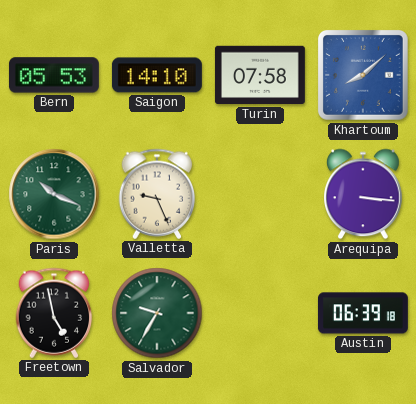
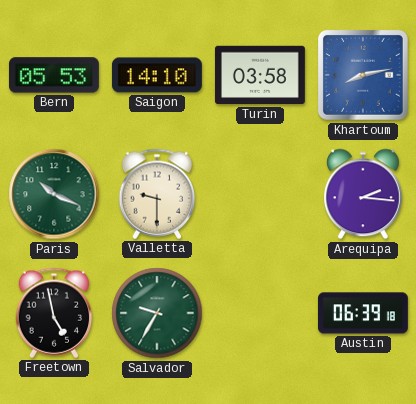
Turin: 07:58 -> 03:58
Khartoum: 8:08 -> 8:13
Valletta: 9:26 -> 9:30
Arequipa: 3:16 -> 2:16
